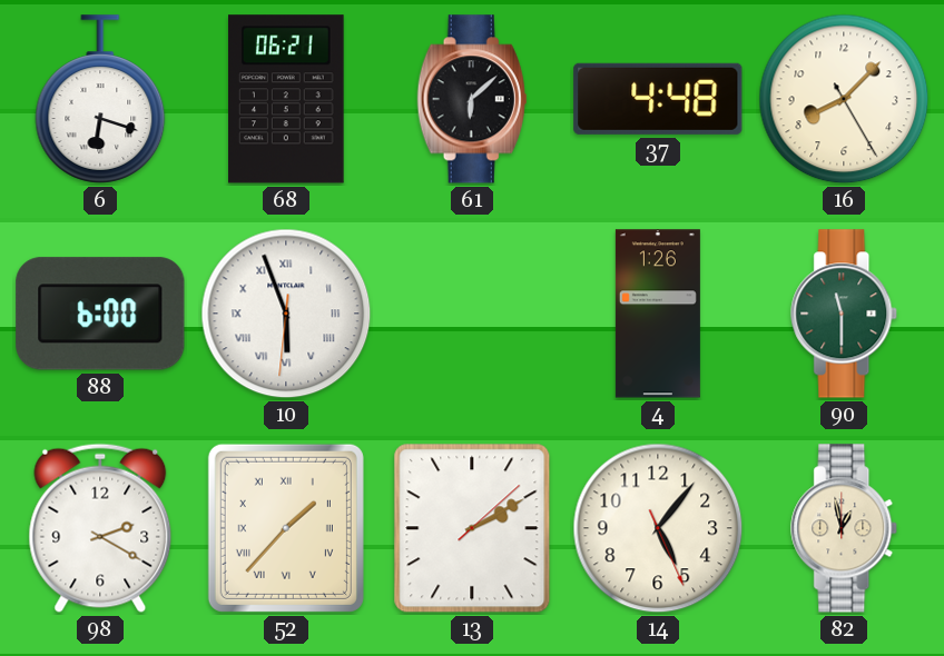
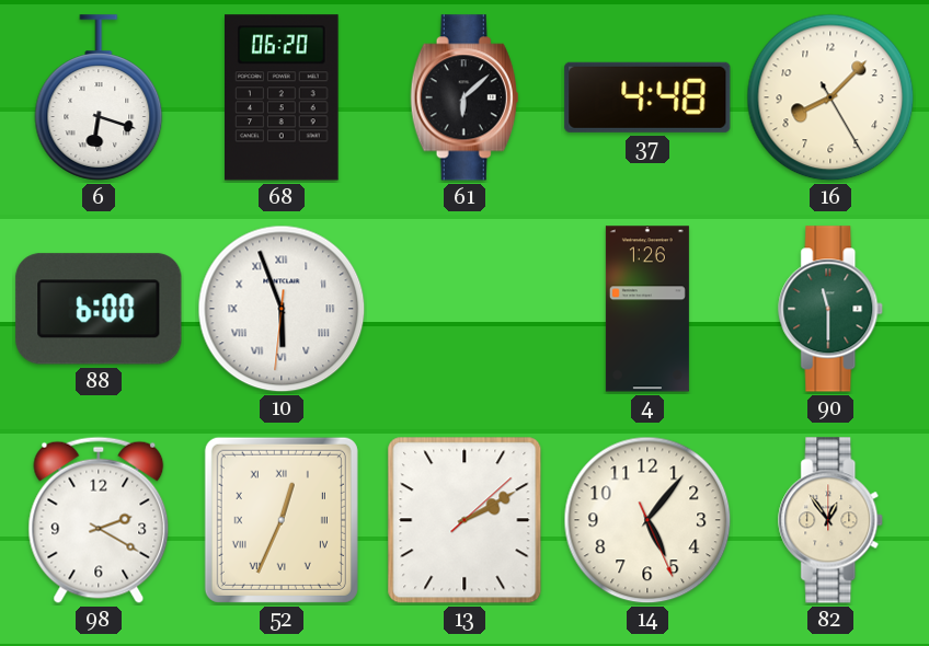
68: 06:21 -> 06:20
52: 1:37 -> 12:34
82: 12:58 -> 12:54
